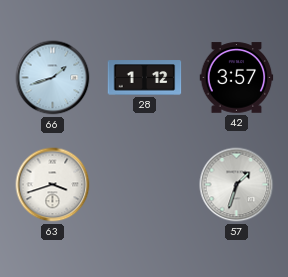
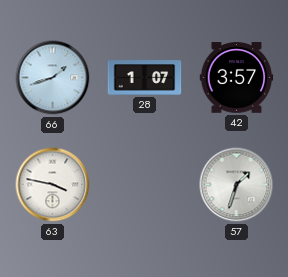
28: 1:12 -> 1:07
63: 3:42 -> 3:47
